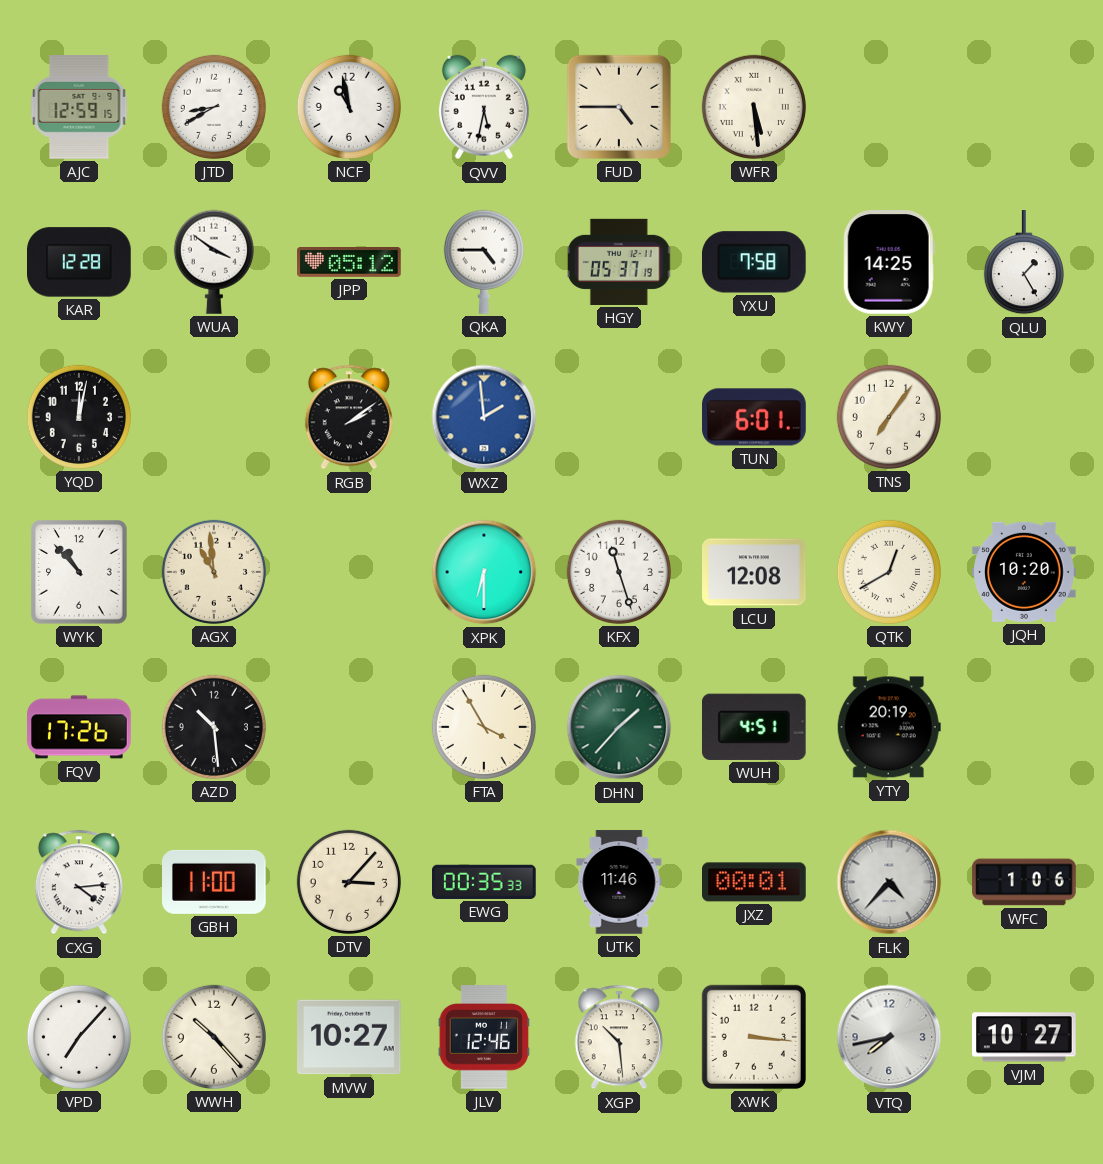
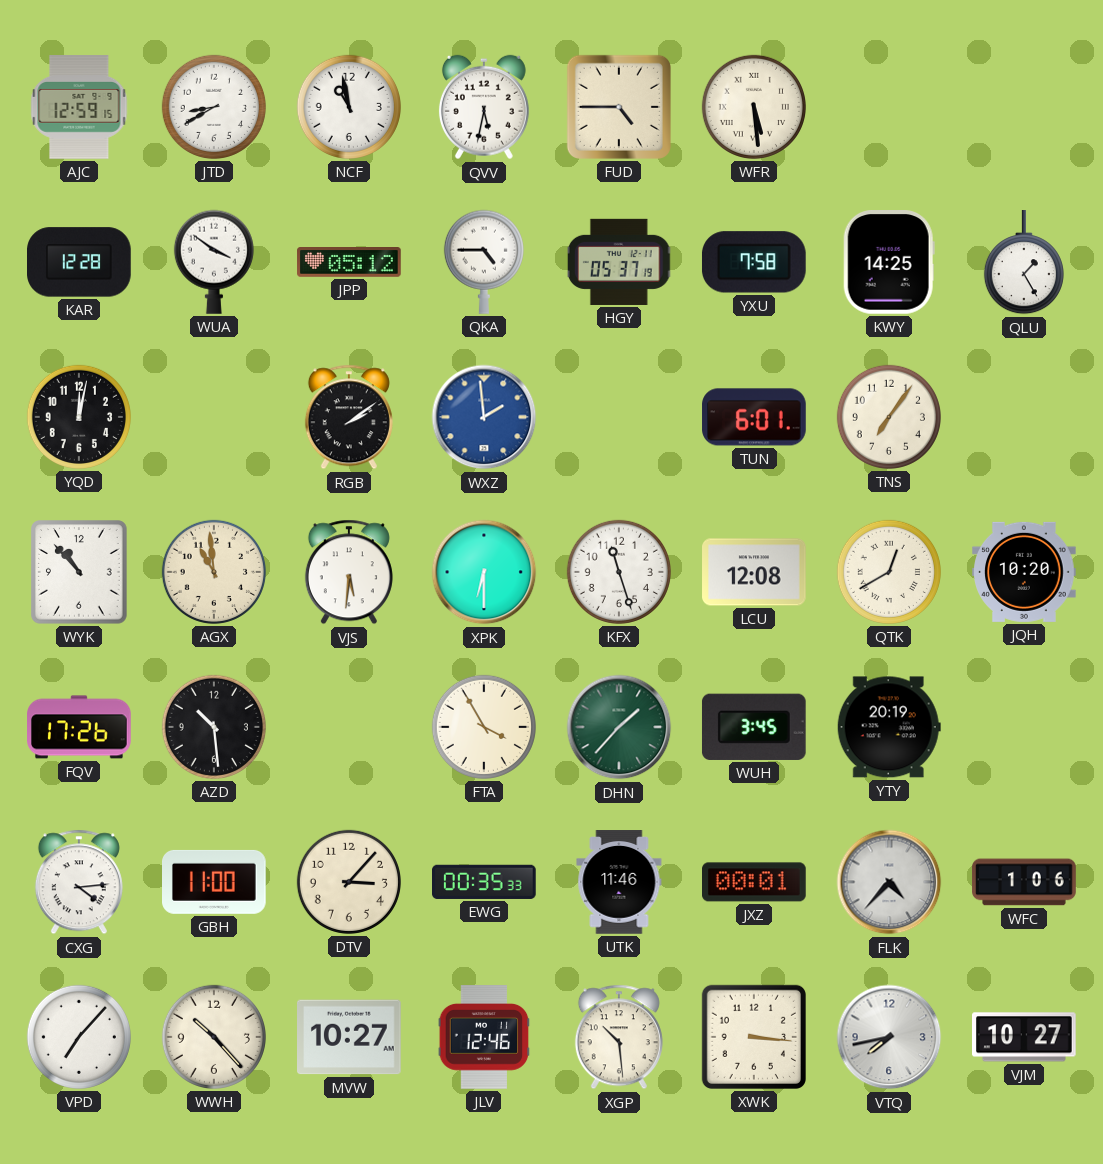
VJS: none -> 5:31
WUH: 4:51 -> 3:45
